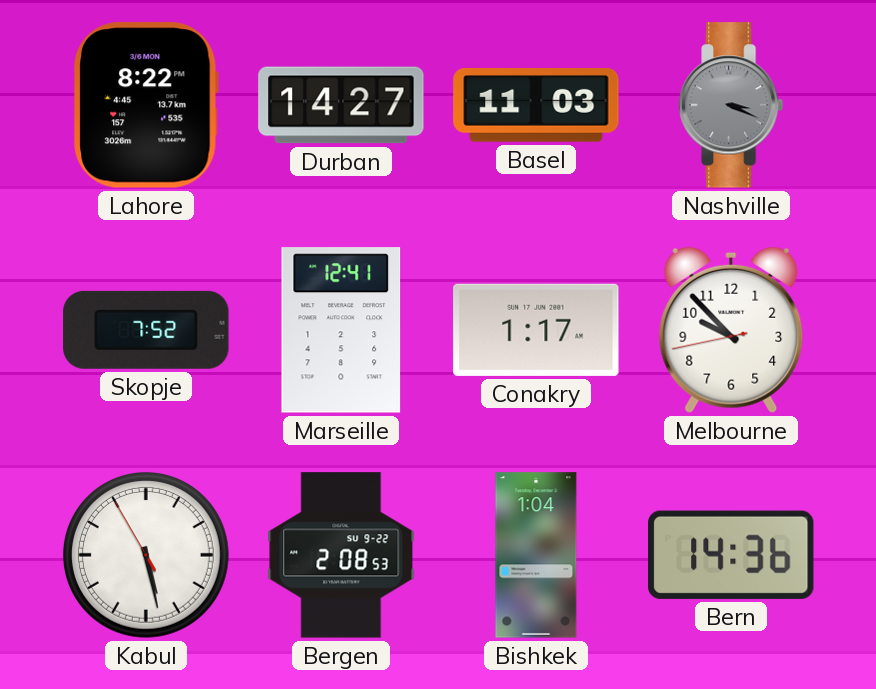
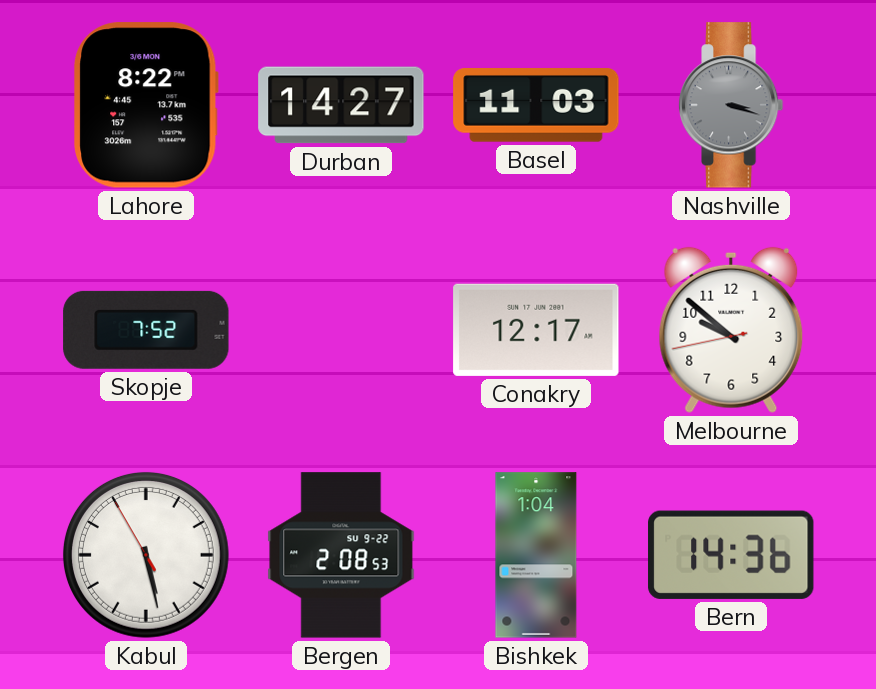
Nashville: 3:19 -> 3:18
Marseille: 12:41 -> none
Conakry: 1:17 -> 12:17
Melbourne: 9:52 -> 9:51
